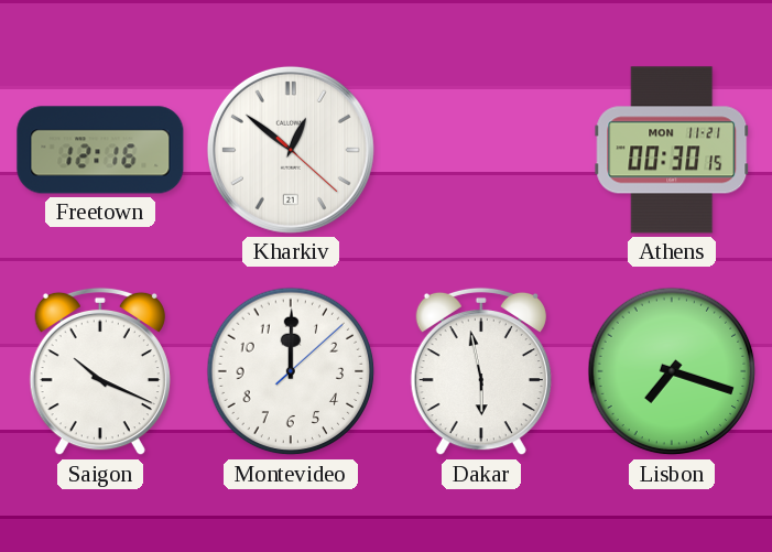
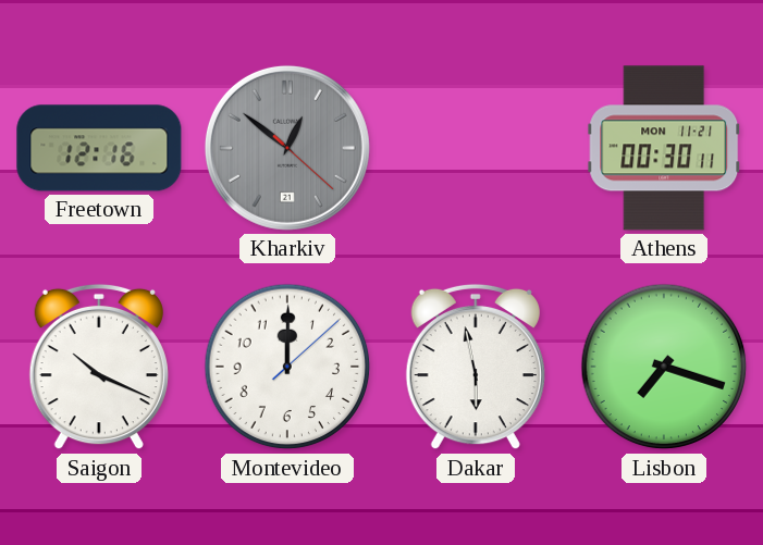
Kharkiv dial: white -> grey
Athens: 00:30:15 -> 00:30:11
